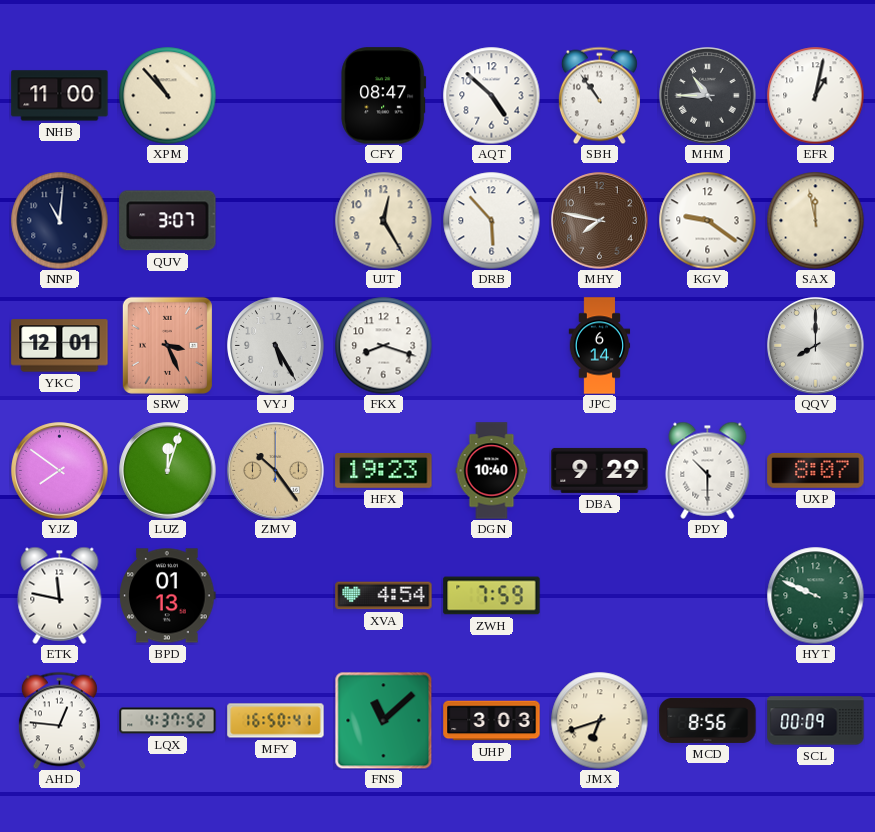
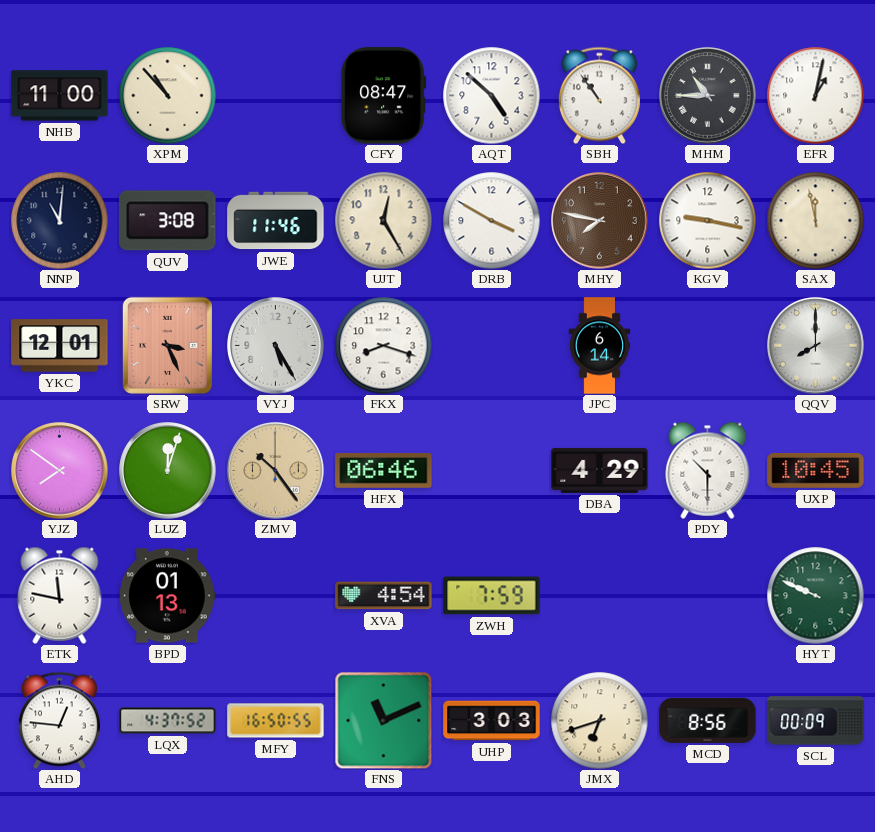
QUV: 3:07 -> 3:08
JWE: none -> 11:46
DRB: 5:53 -> 3:50
KGV: 9:21 -> 9:17
HFX: 19:23 -> 06:46
DGN: 10:40 -> none
DBA: 9:29 -> 4:29
UXP: 8:07 -> 10:45
MFY: 16:50:41 -> 16:50:55
FNS: 11:08 -> 11:11
